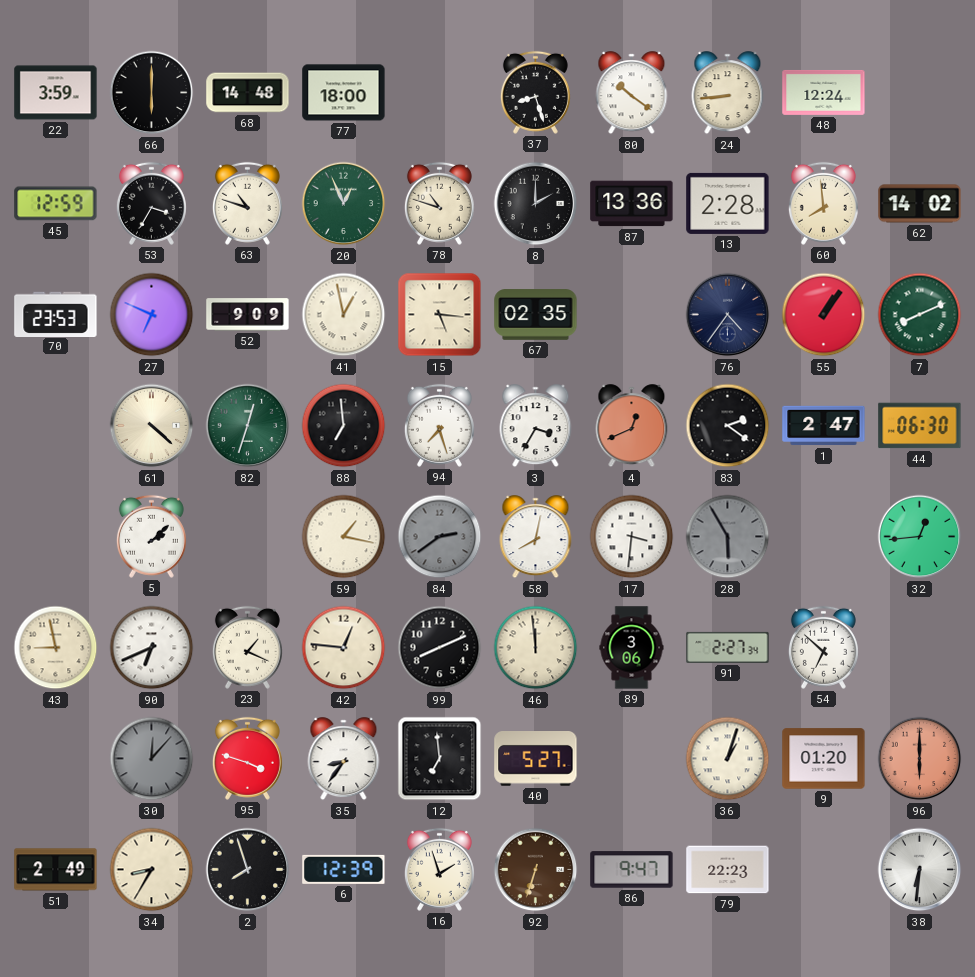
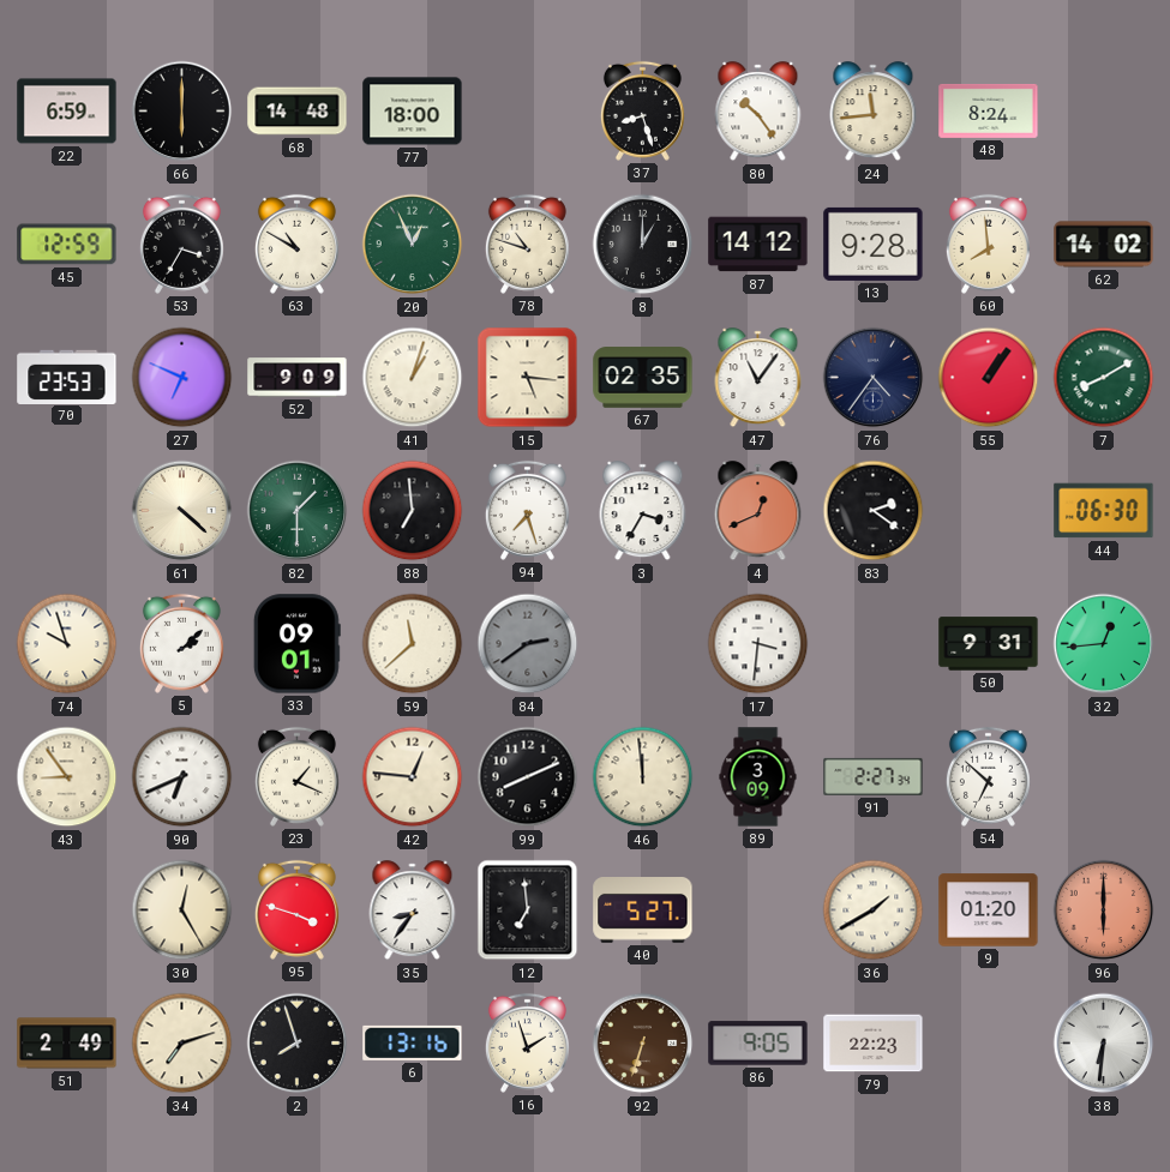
22: 3:59 -> 6:59
80: 10:21 -> 10:24
24: 8:44 -> 11:44
48: 12:24 -> 8:24
63: 10:48 -> 10:50
8: 2:00 -> 1:00
87: 13:36 -> 14:12
13: 2:28 -> 9:28
41: 12:58 -> 1:03
47: none -> 11:06
7: 8:11 -> 8:10
82: 12:33 -> 1:30
1: 2:47 -> none
74: none -> 9:57
33: none -> 09:01
59: 1:17 -> 11:38
58: 8:02 -> none
28: 5:55 -> none
50: none -> 9:31
43: 8:58 -> 8:54
89: 3:06 -> 3:09
30: 12:07 -> 12:25
30 dial: grey -> cream
36: 1:03 -> 1:40
34: 8:35 -> 7:12
6: 12:39 -> 13:16
86: 9:47 -> 9:05
